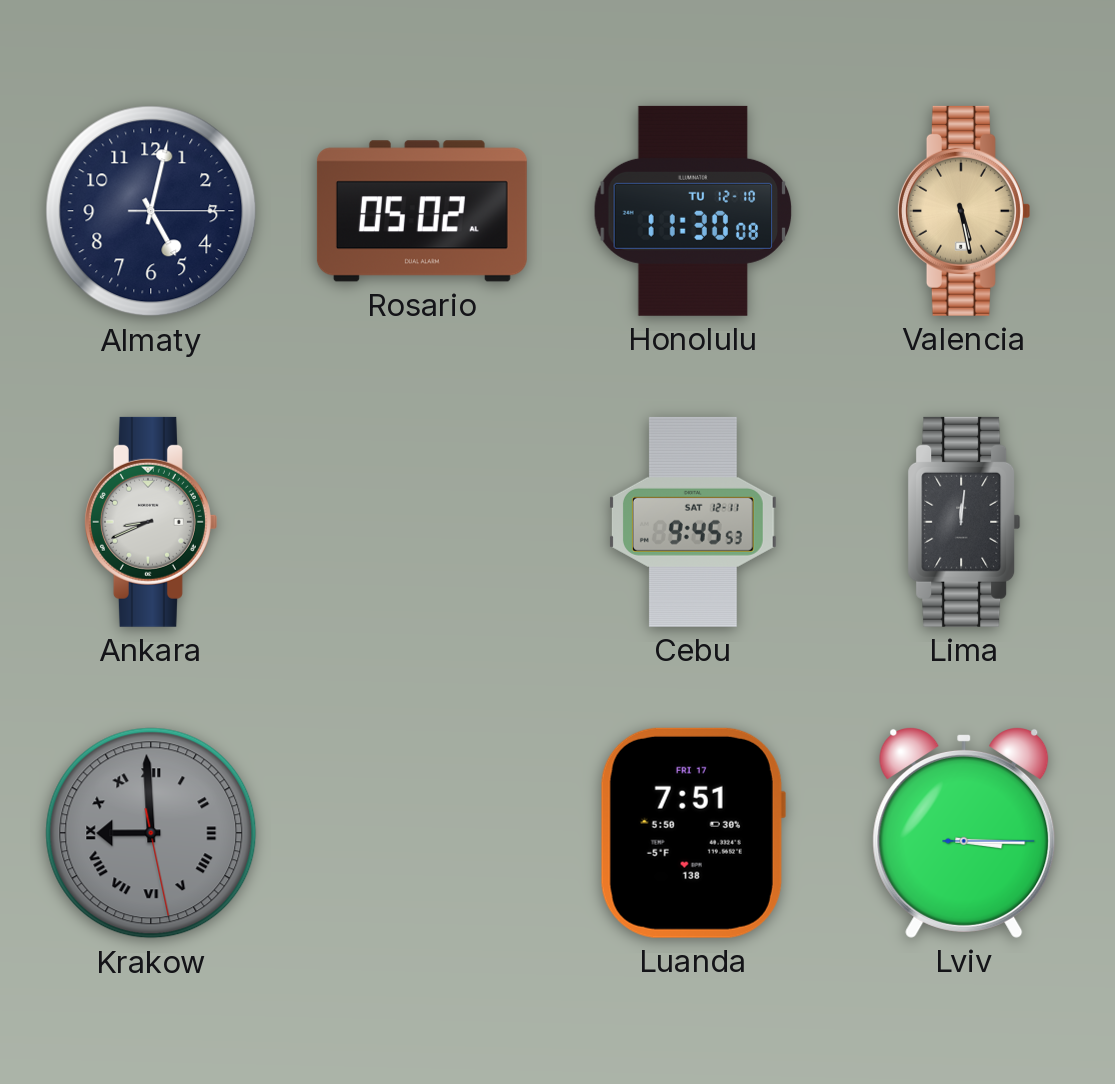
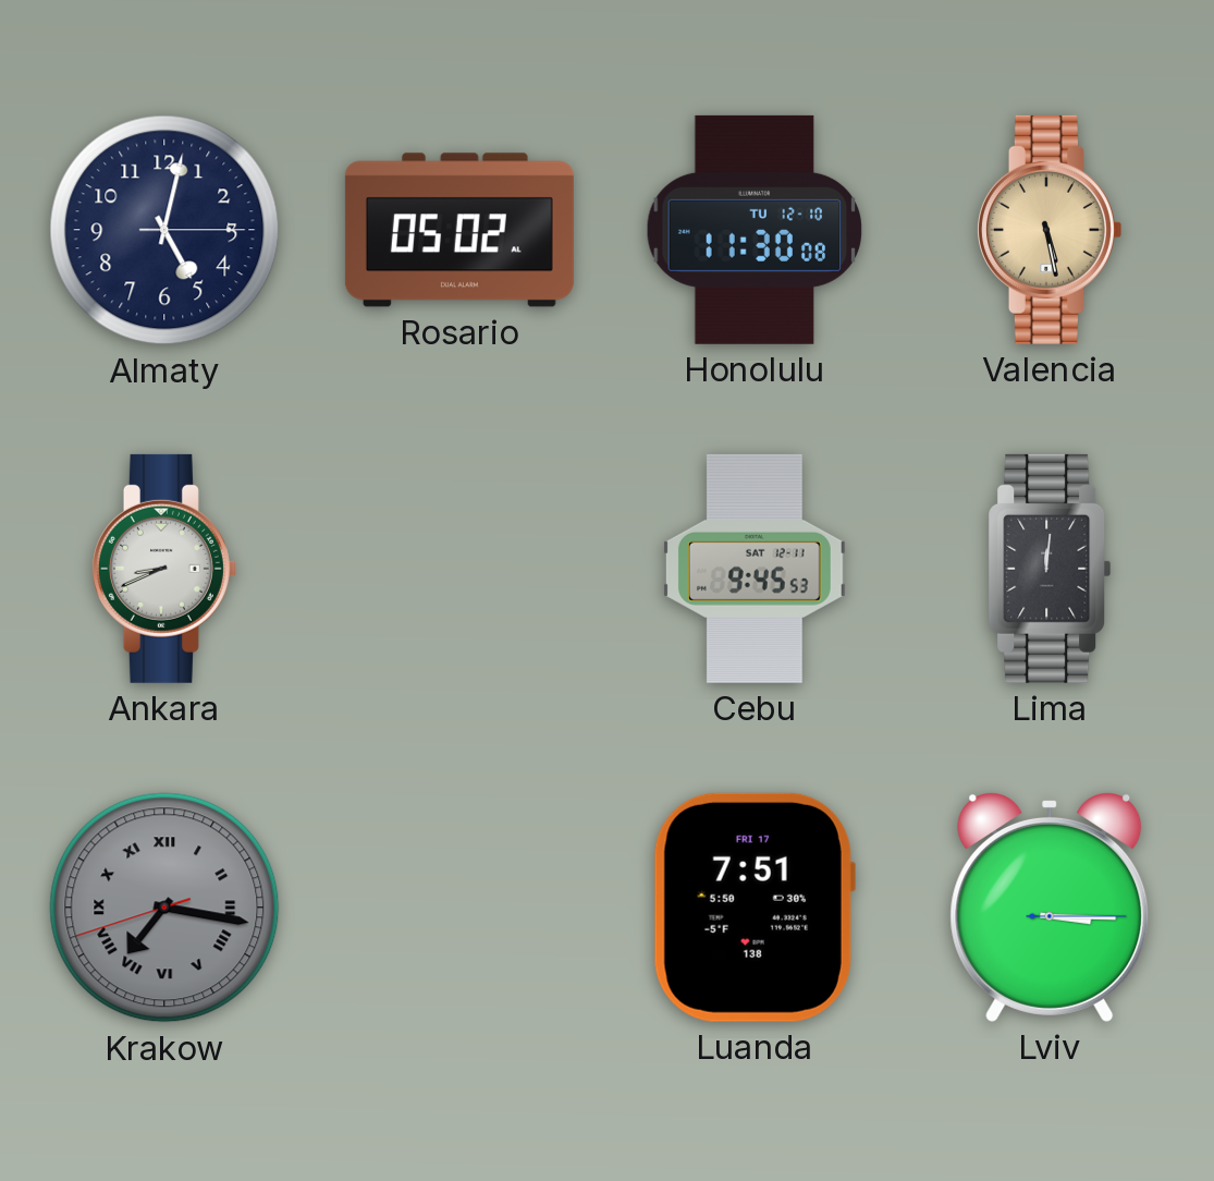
Krakow: 8:59 -> 7:16
